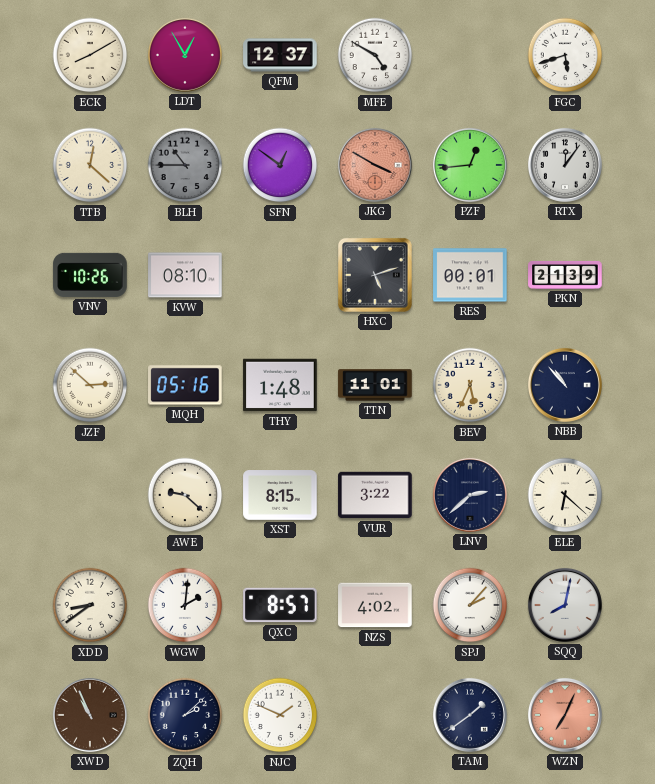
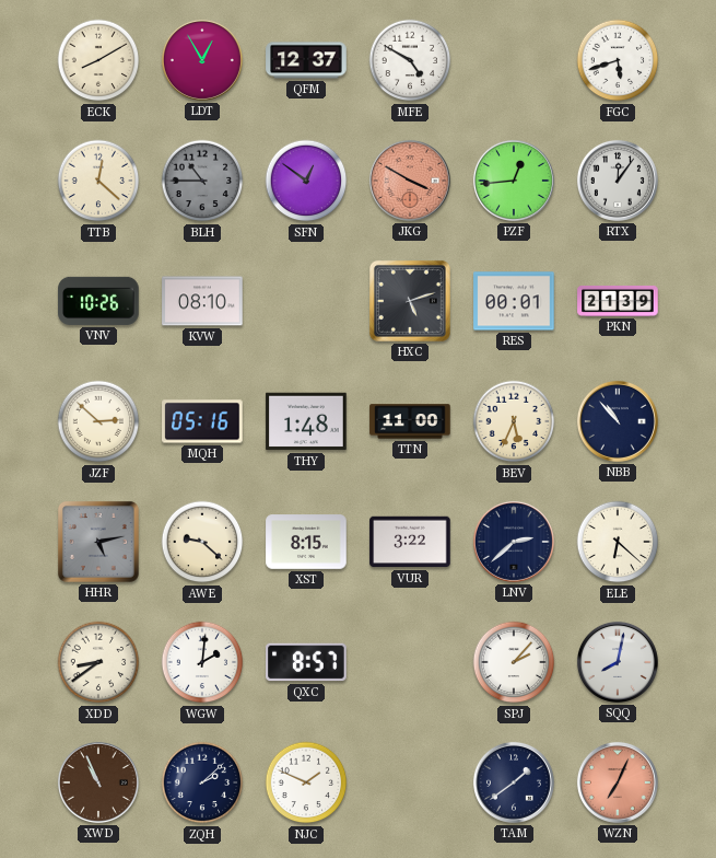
TTN: 11:01 -> 11:00
HHR: none -> 5:13
NZS: 4:02 -> none
